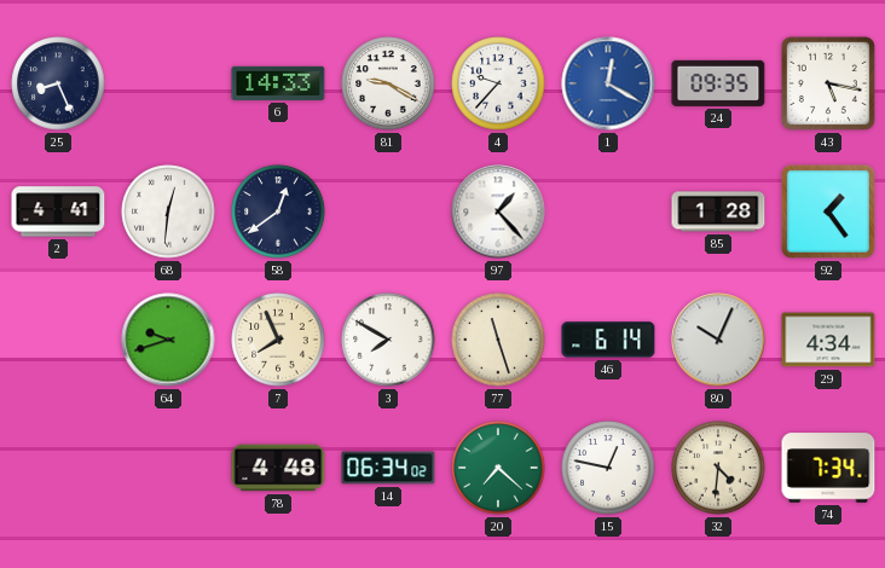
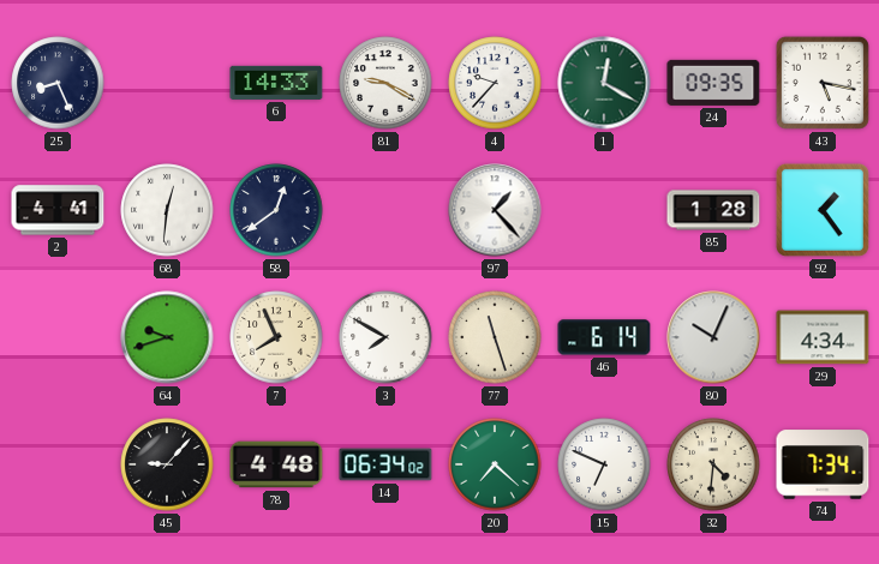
1 dial: blue -> green
45: none -> 9:07
15: 12:47 -> 6:49
